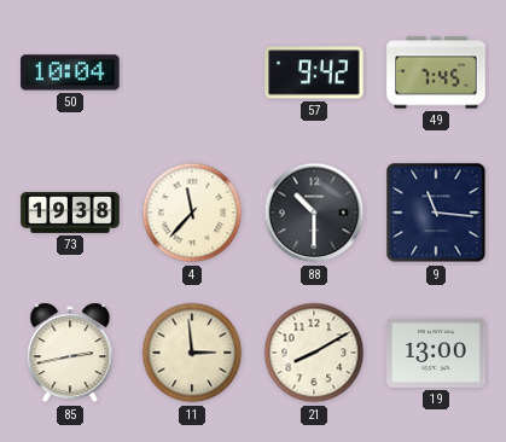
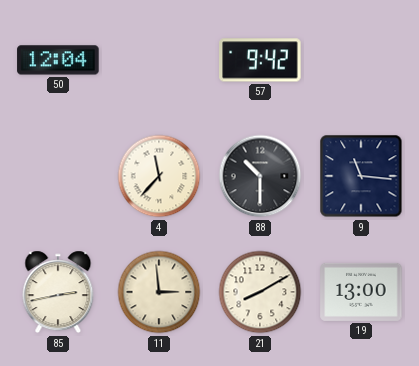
50: 10:04 -> 12:04
49: 7:45 -> none
73: 19:38 -> none
